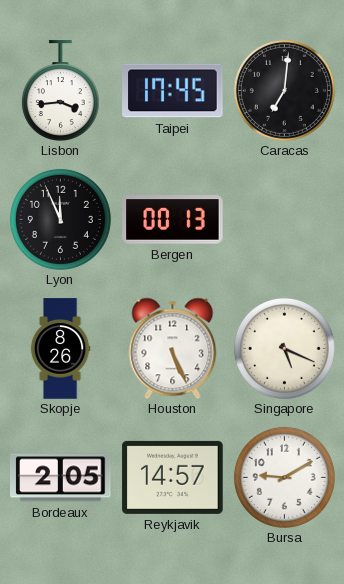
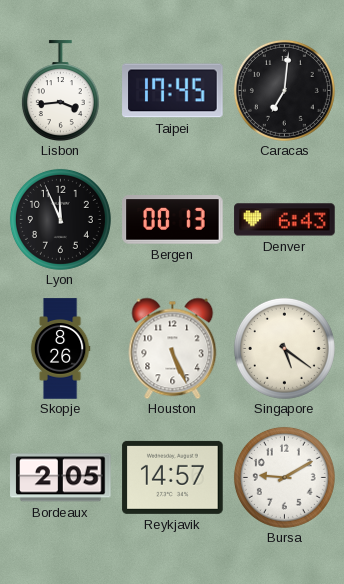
Denver: none -> 6:43
Singapore: 5:19 -> 5:21
